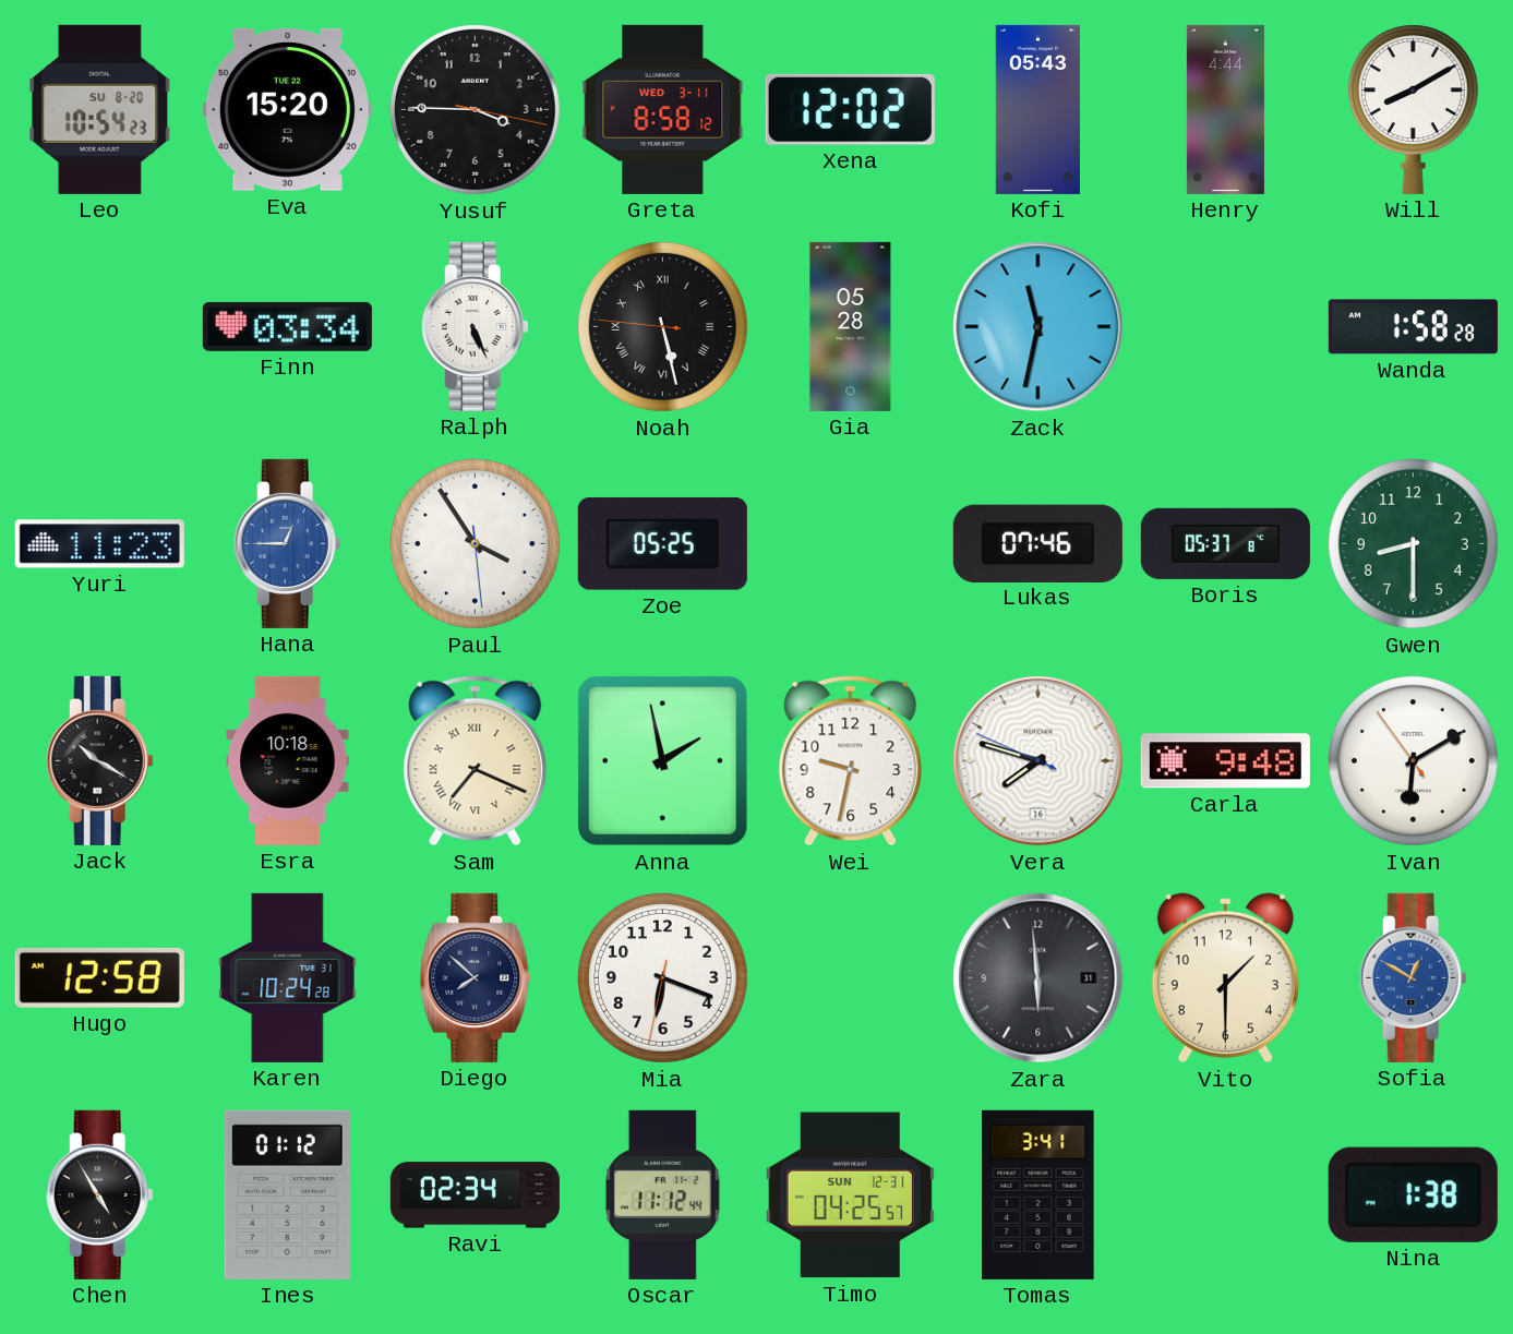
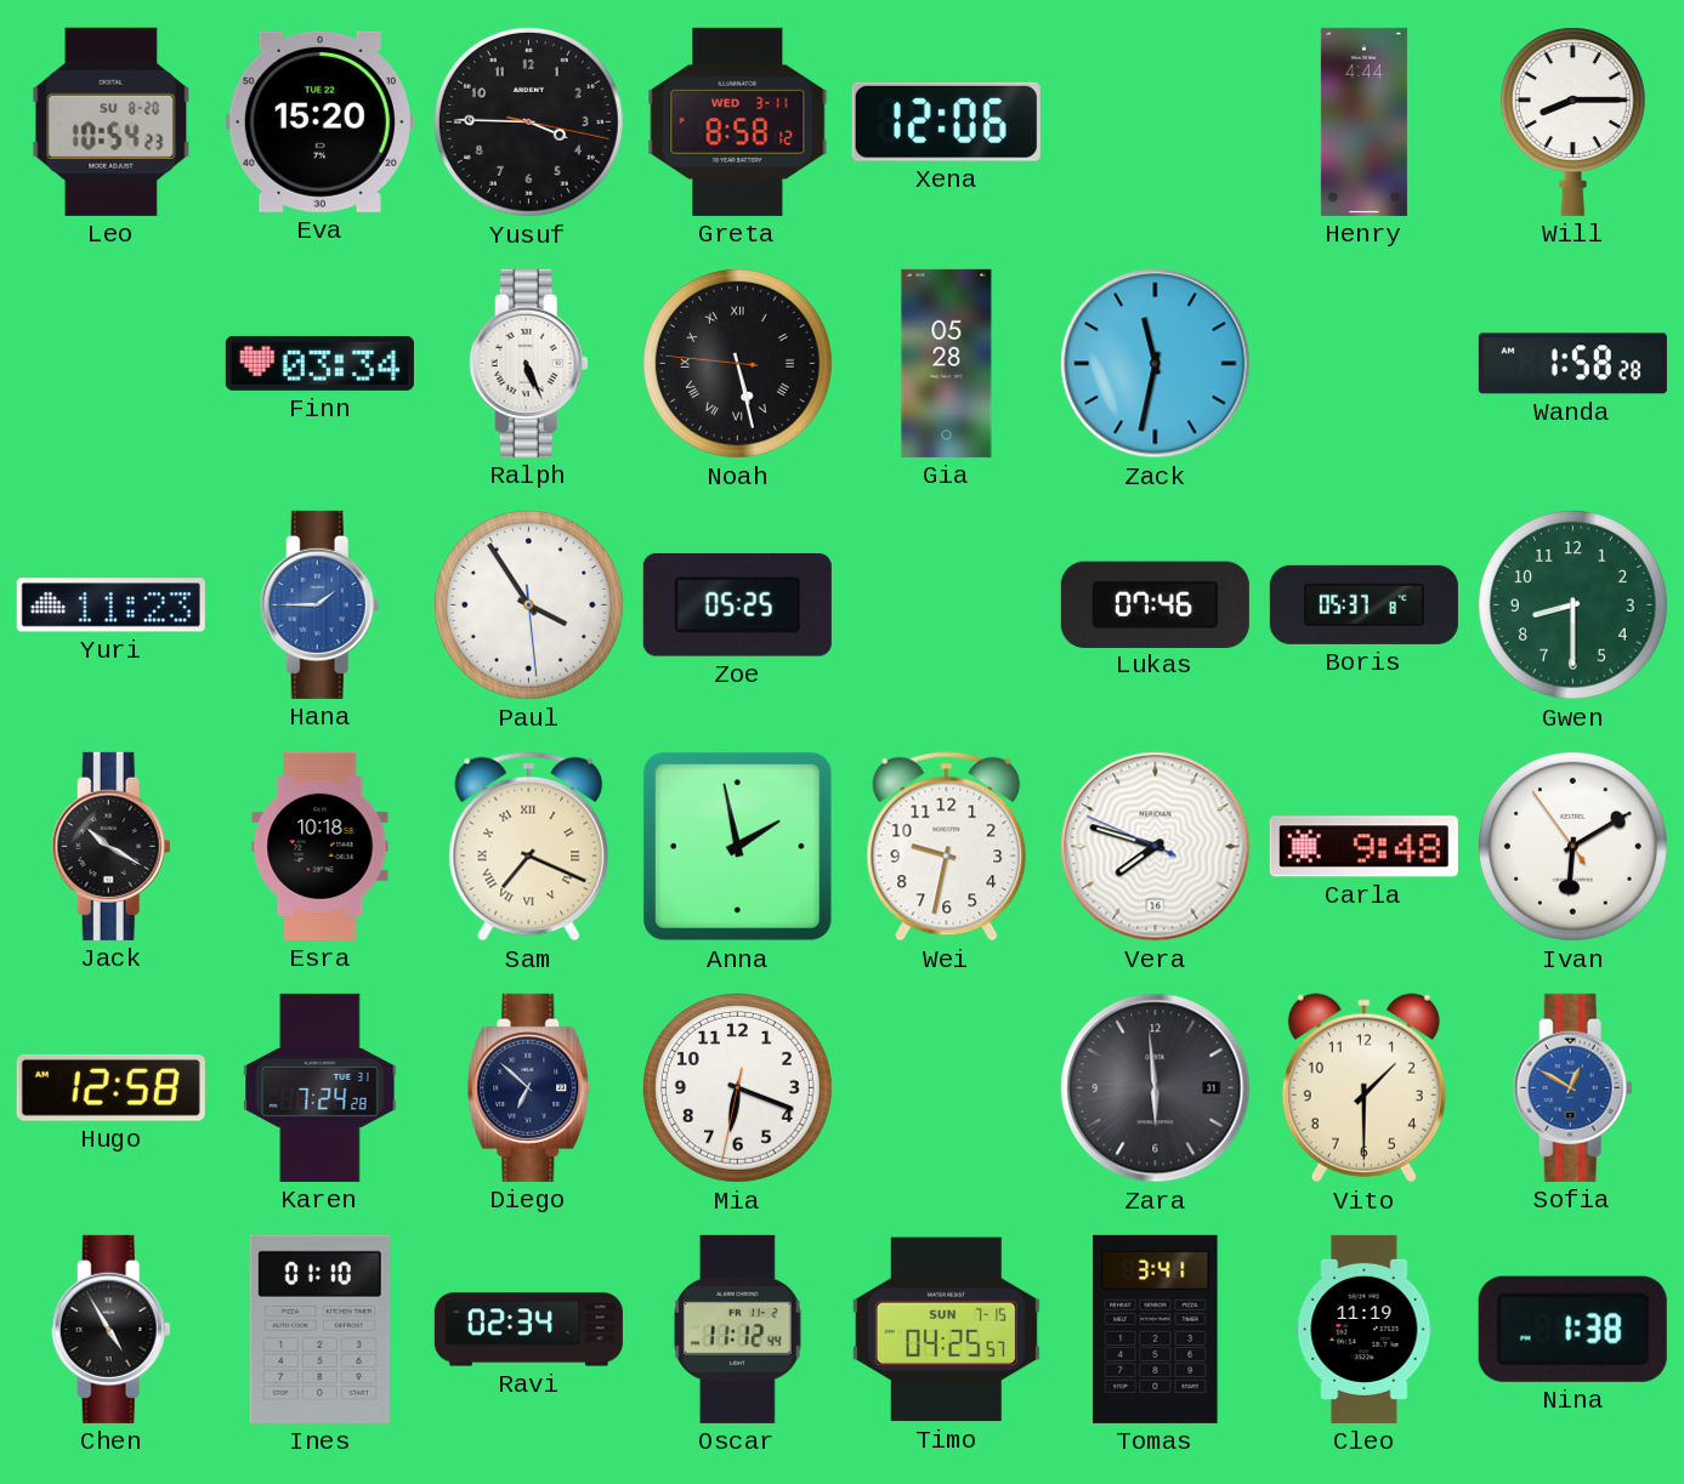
Xena: 12:02 -> 12:06
Kofi: 05:43 -> none
Will: 8:10 -> 8:15
Hana: 12:45 -> 1:45
Karen: 10:24 -> 7:24
Diego: 7:52 -> 6:52
Ines: 01:12 -> 01:10
Timo date: SUN 12-31 -> SUN 7-15
Cleo: none -> 11:19
